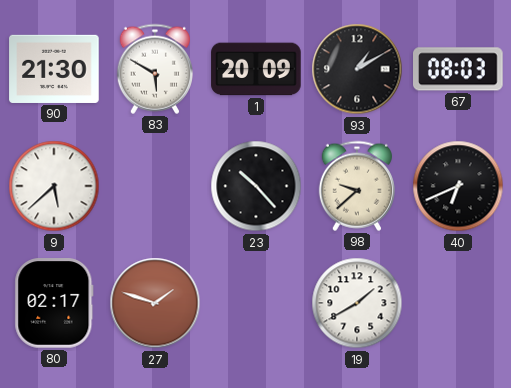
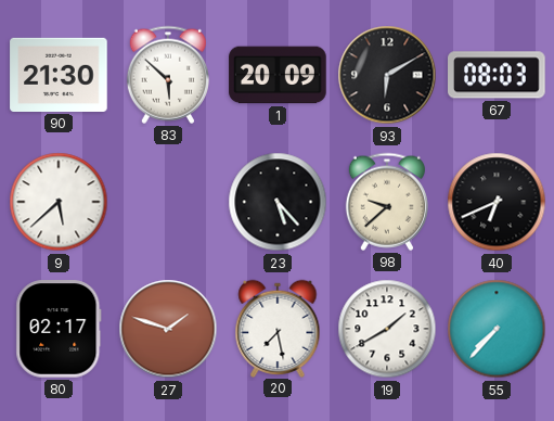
83: 5:50 -> 5:52
93: 1:10 -> 6:10
23: 10:23 -> 5:23
20: none -> 7:28
55: none -> 7:37
